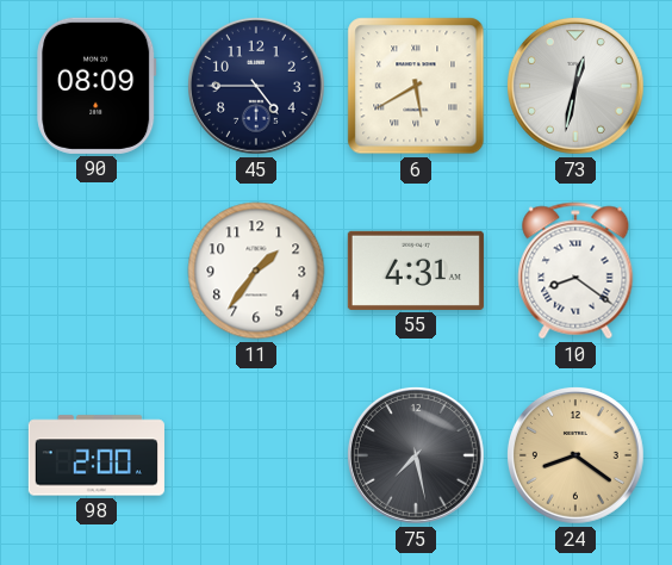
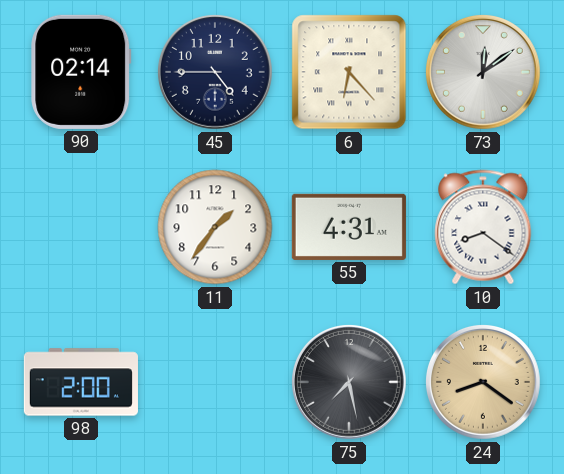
90: 08:09 -> 02:14
6: 5:40 -> 6:23
73: 12:32 -> 12:09
